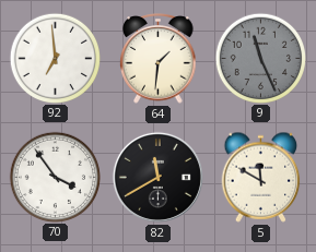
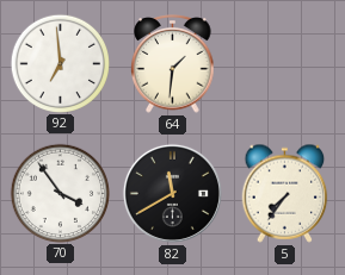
9: 11:26 -> none
5: 11:50 -> 7:36
